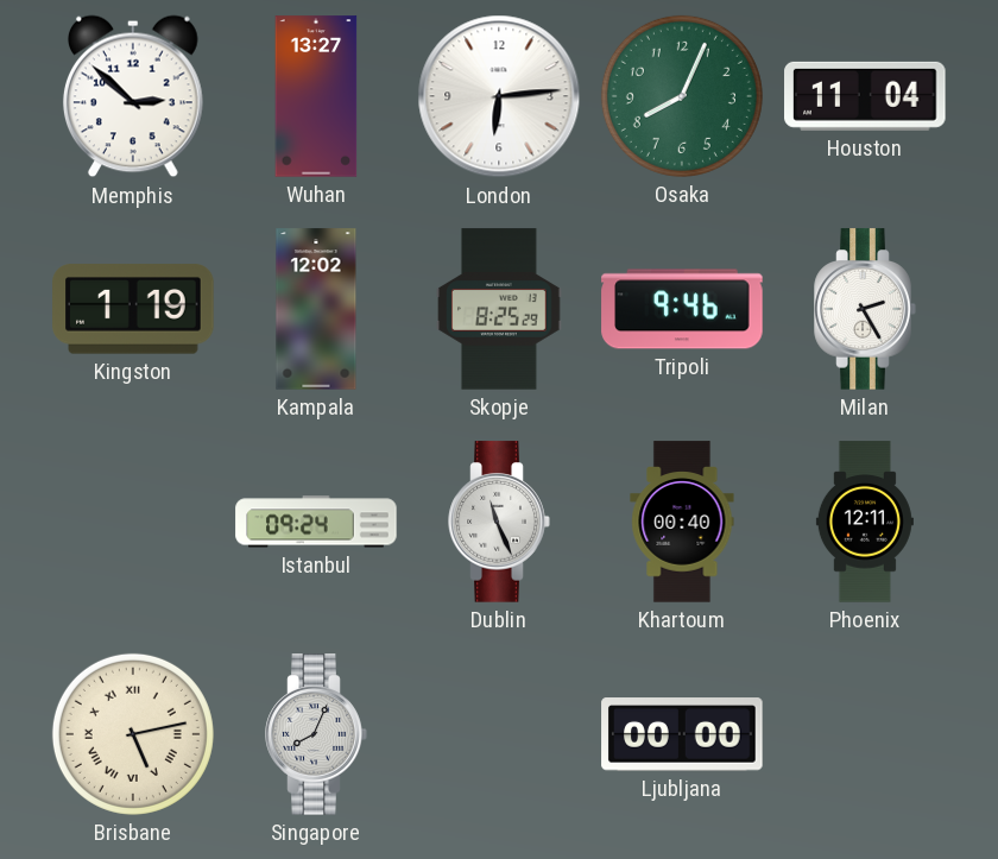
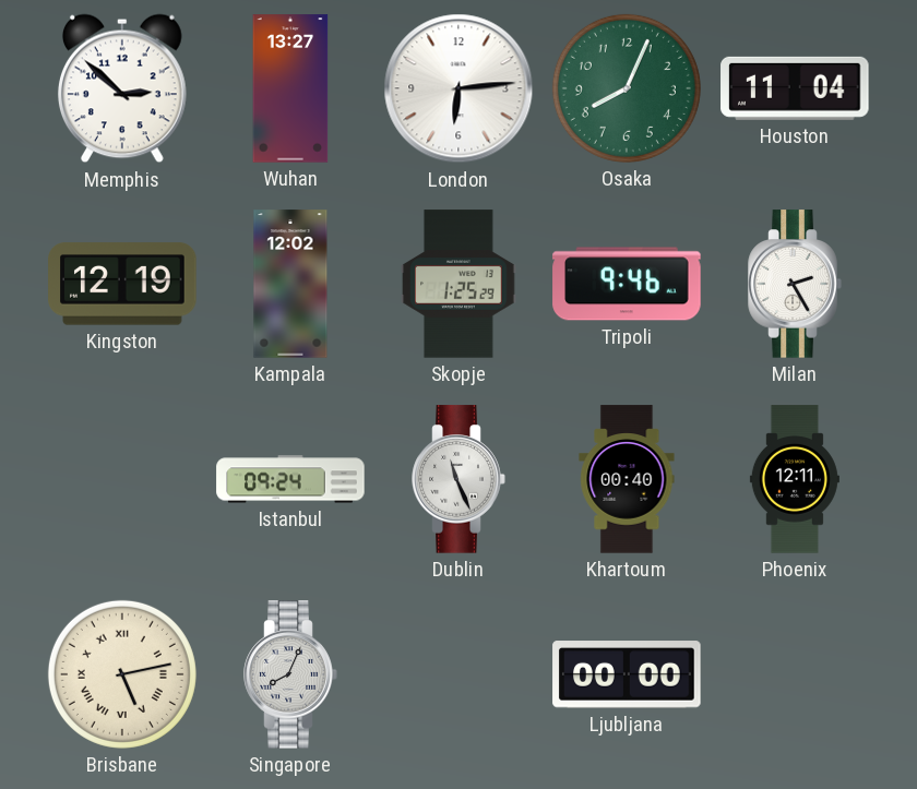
Kingston: 1:19 -> 12:19
Skopje: 8:25 -> 1:25
